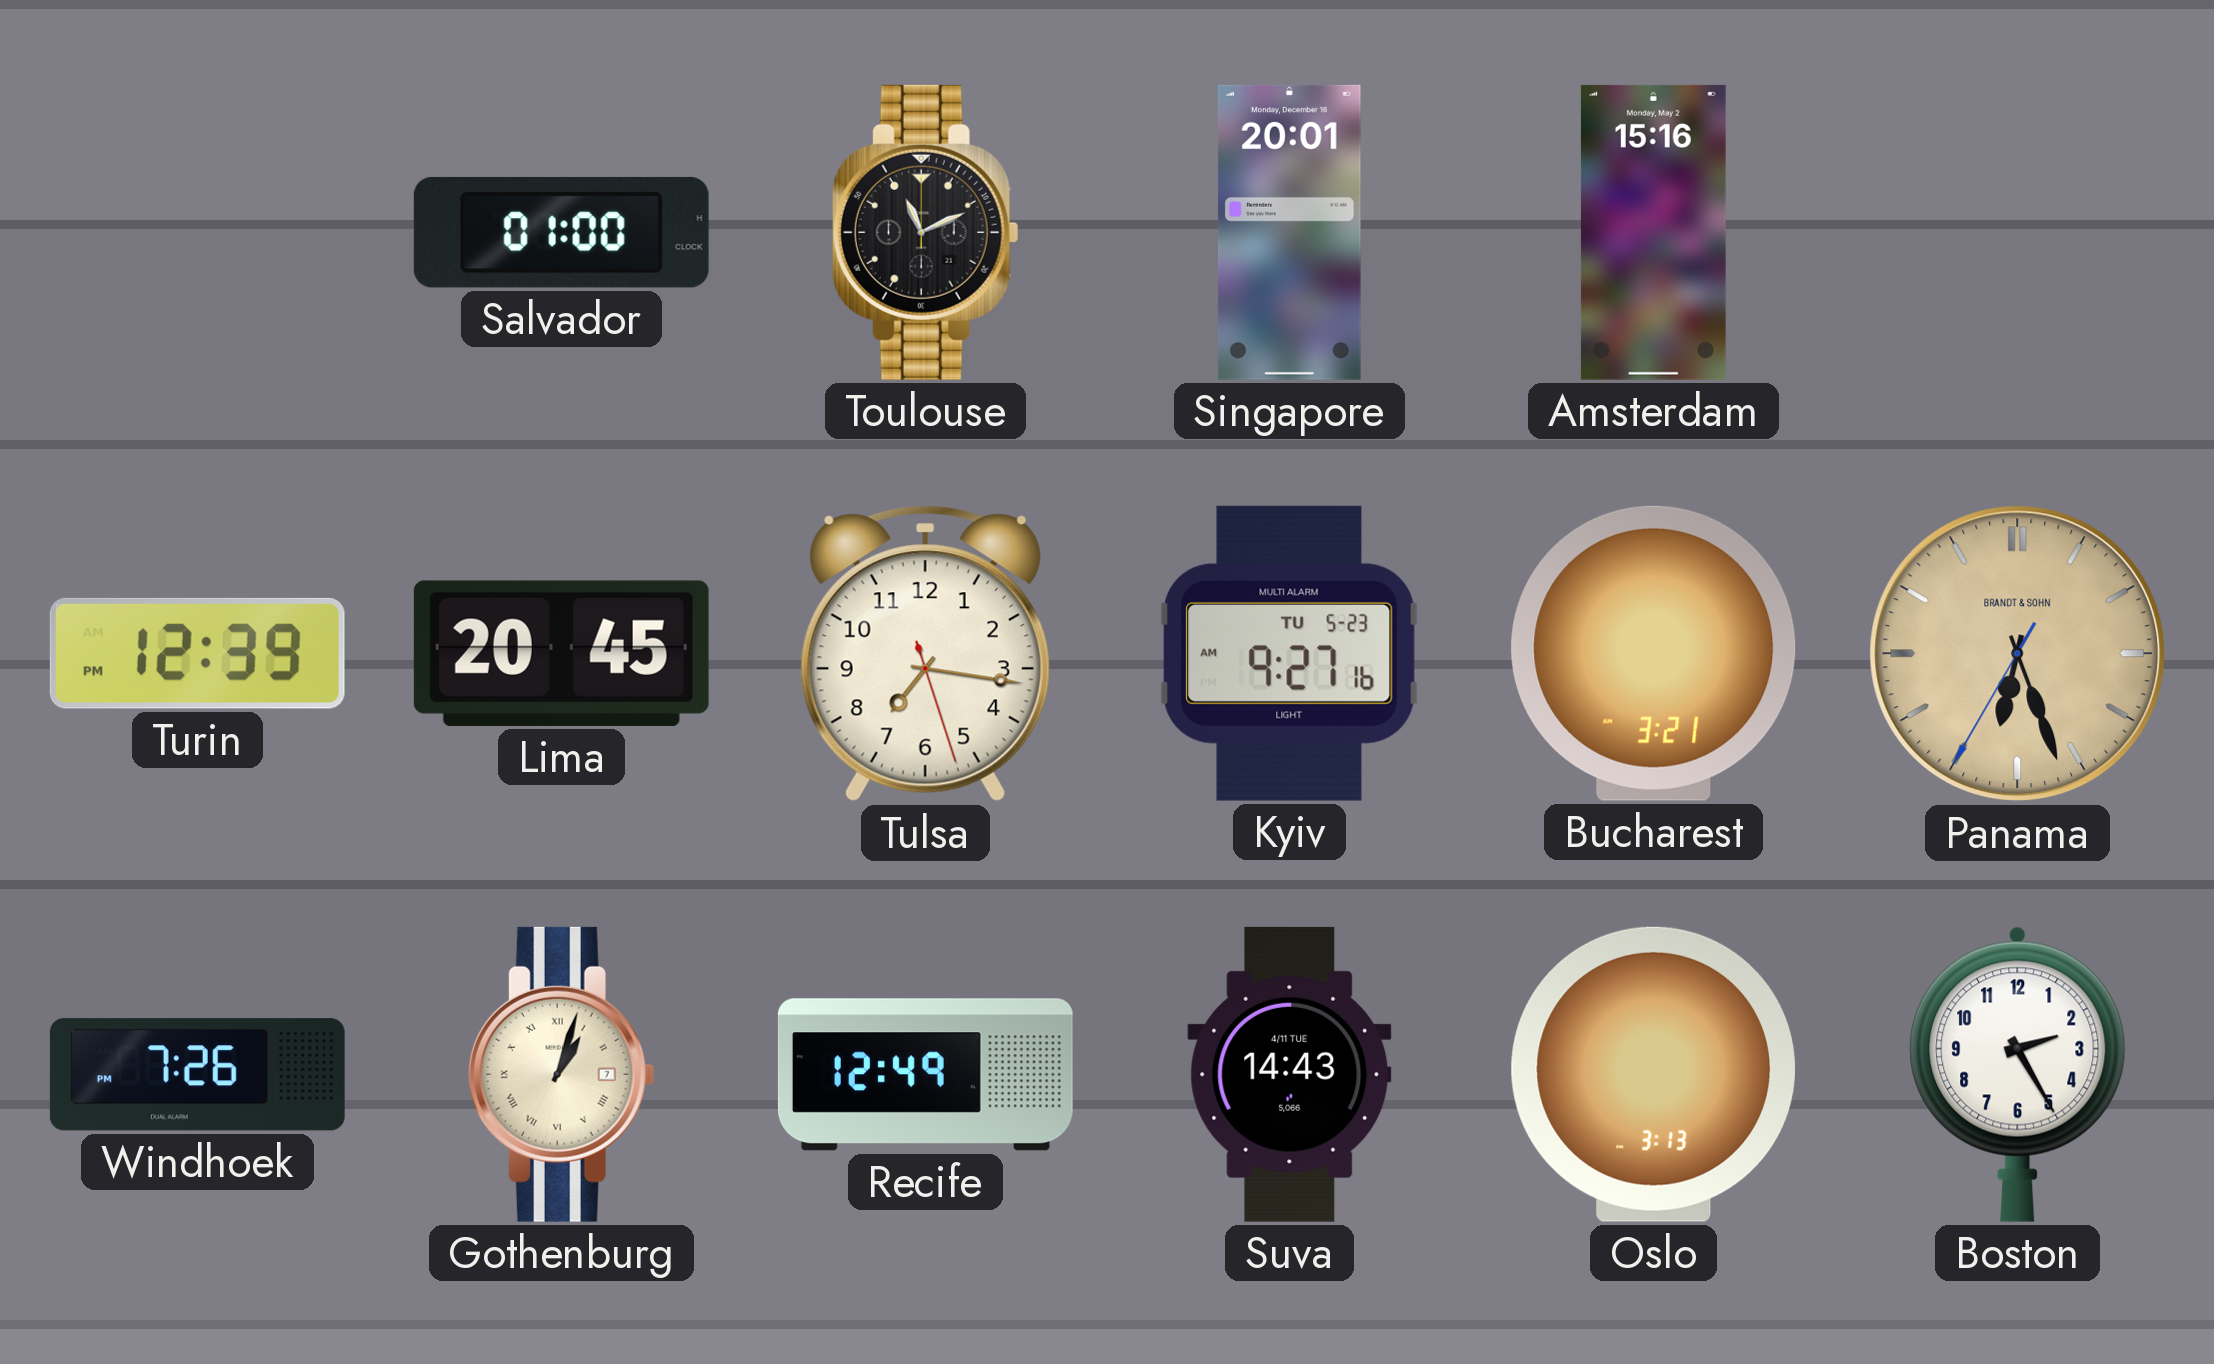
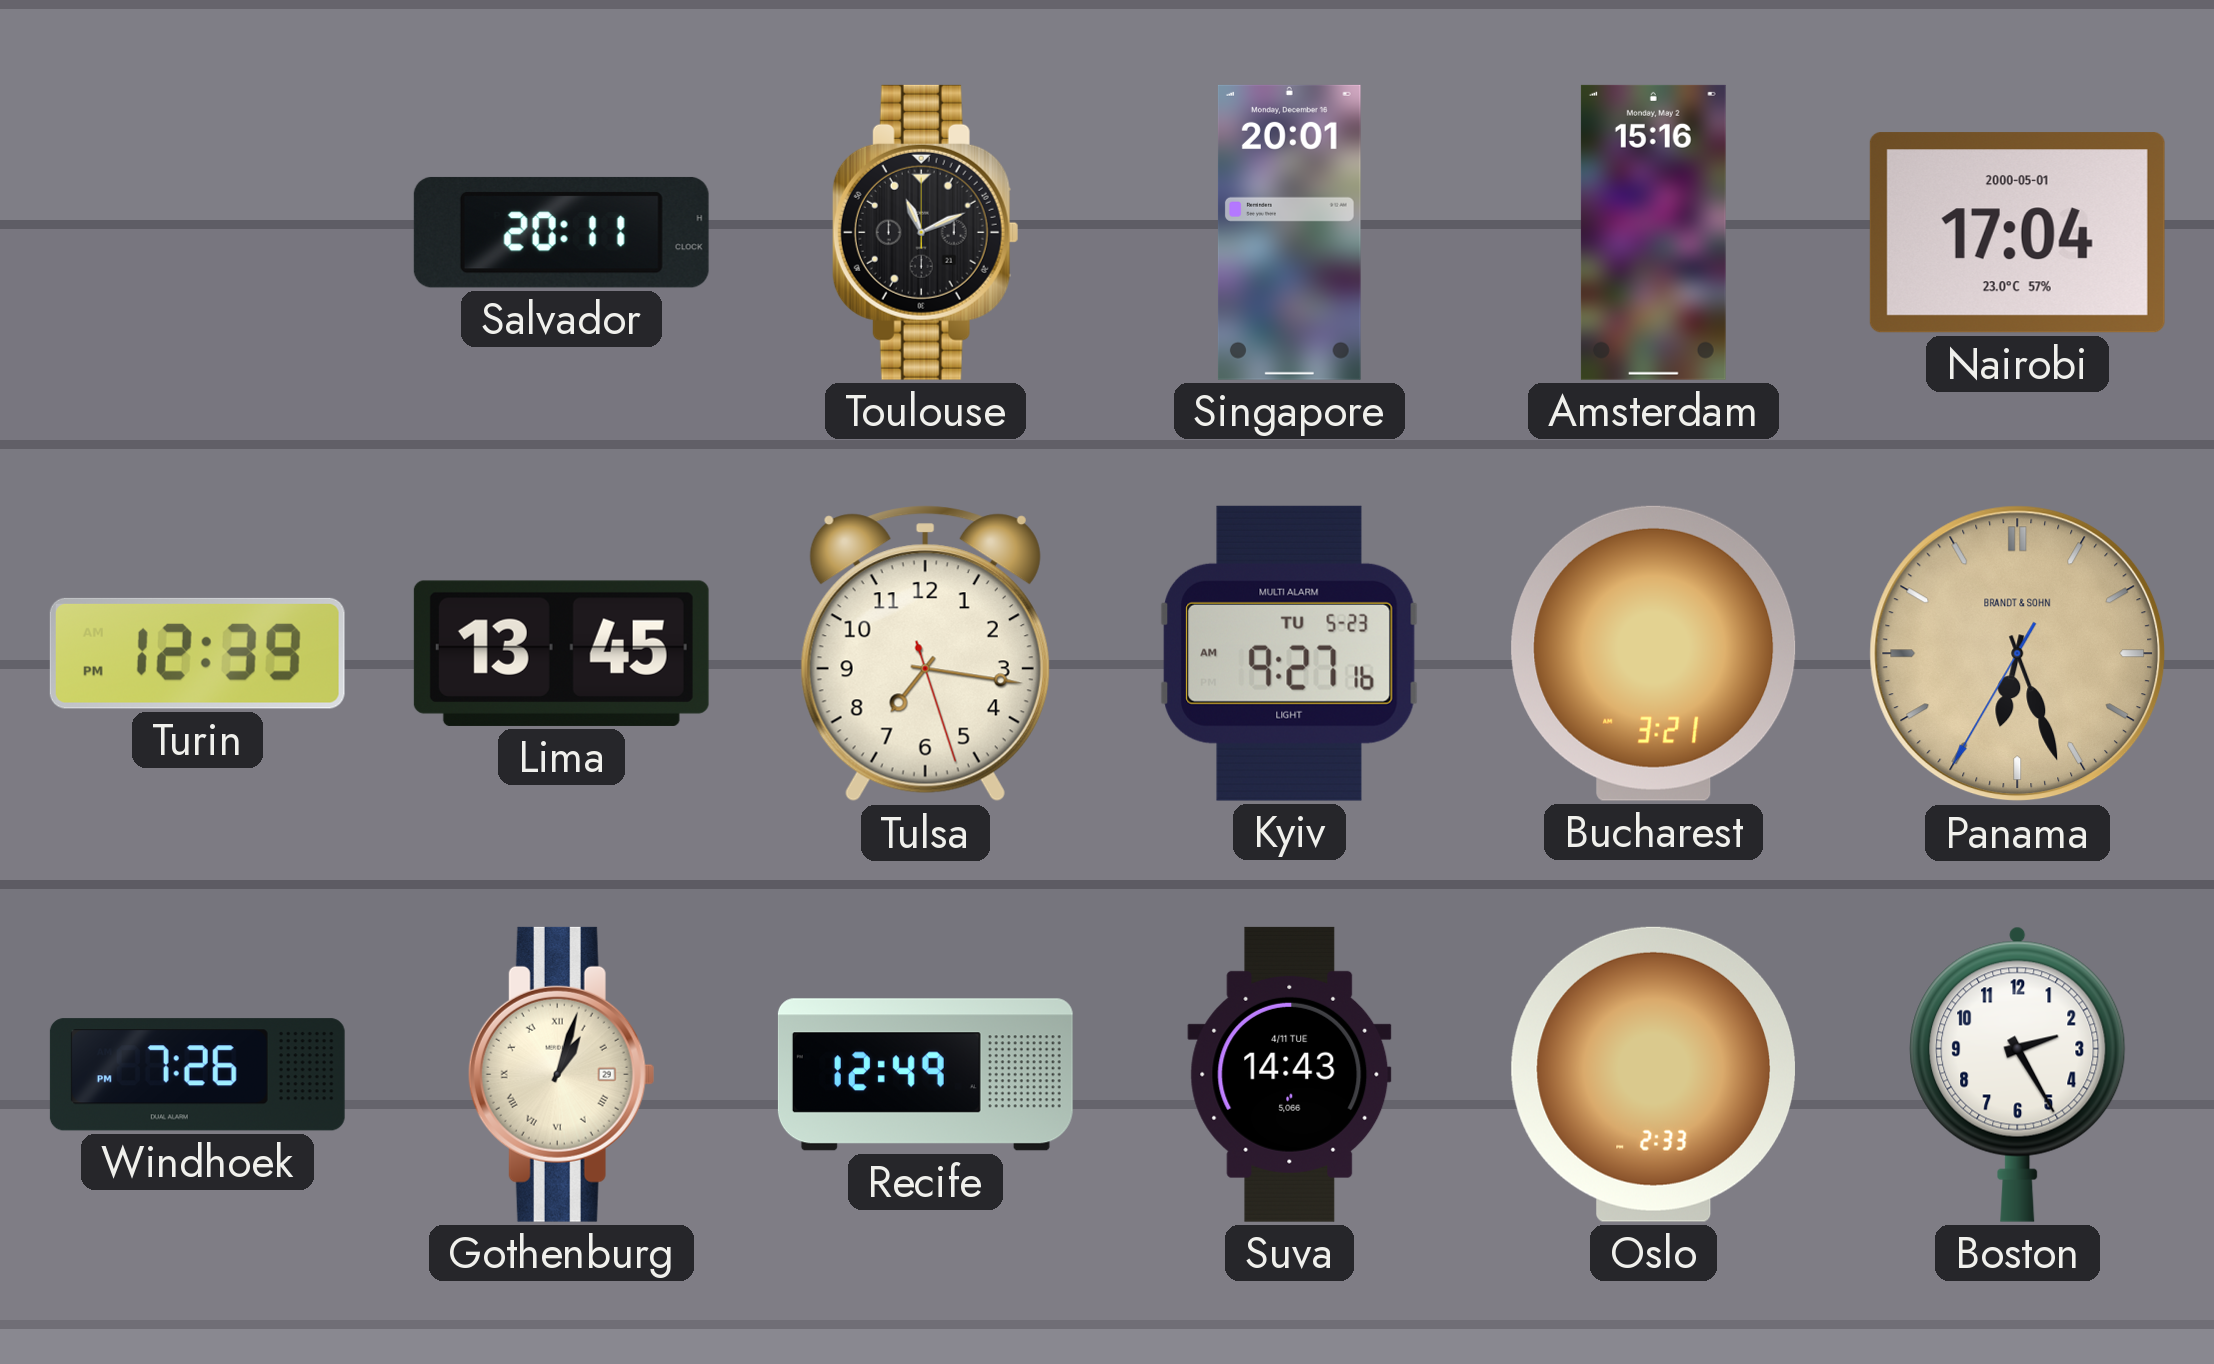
Salvador: 01:00 -> 20:11
Nairobi: none -> 17:04
Lima: 20:45 -> 13:45
Gothenburg date: 7 -> 29
Oslo: 3:13 -> 2:33
